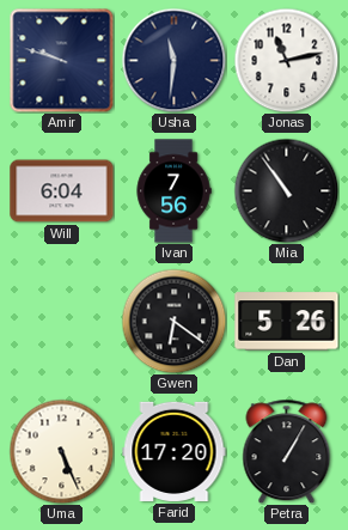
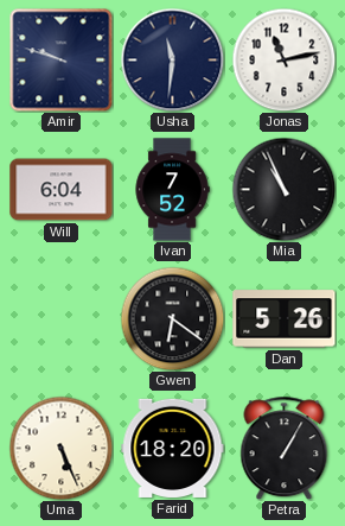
Ivan: 7:56 -> 7:52
Mia: 10:54 -> 10:56
Farid: 17:20 -> 18:20
